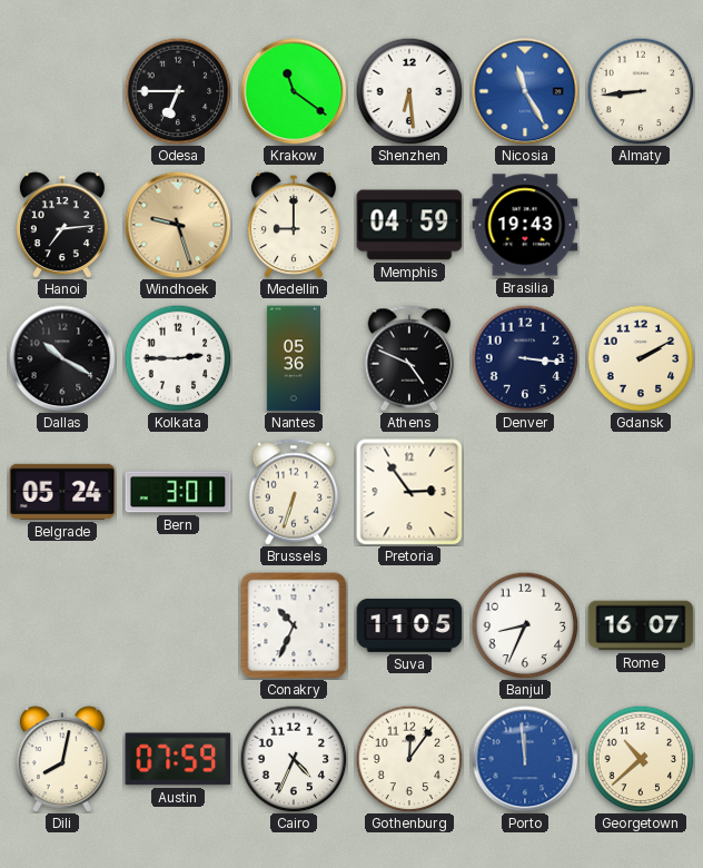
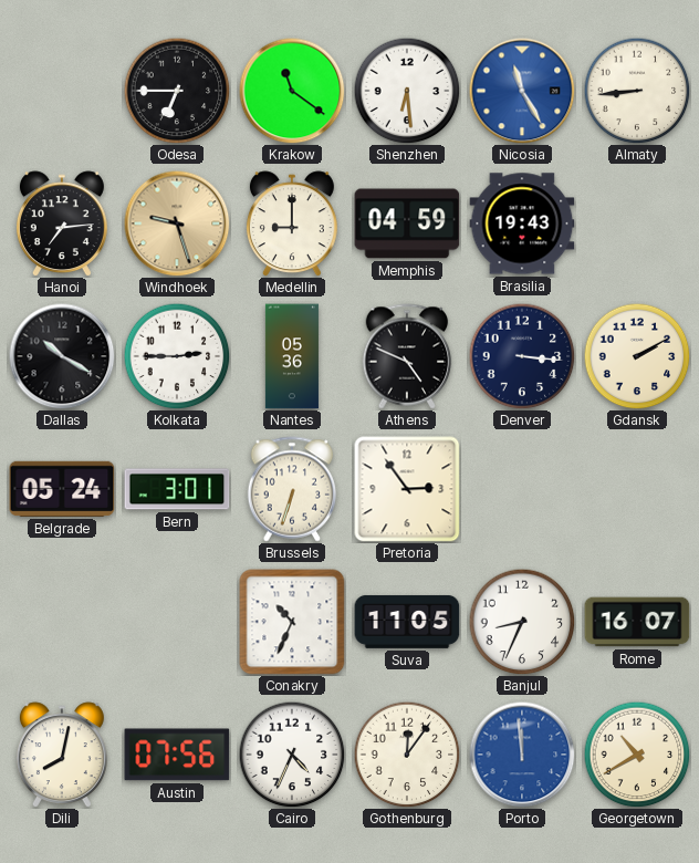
Austin: 07:59 -> 07:56
Georgetown: 10:38 -> 10:40
